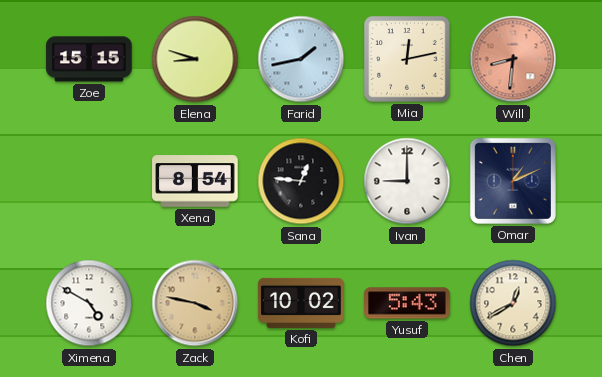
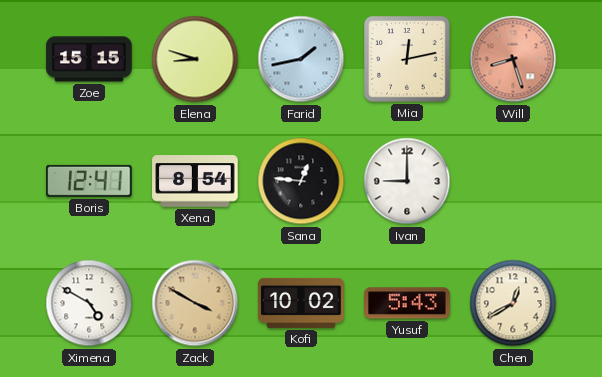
Will: 8:31 -> 8:27
Boris: none -> 12:41
Omar: 1:11 -> none
Zack: 3:47 -> 3:50
